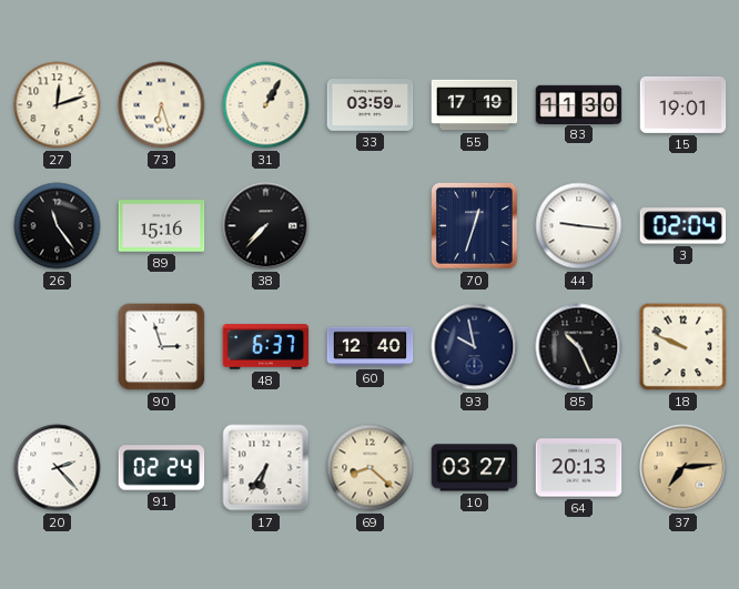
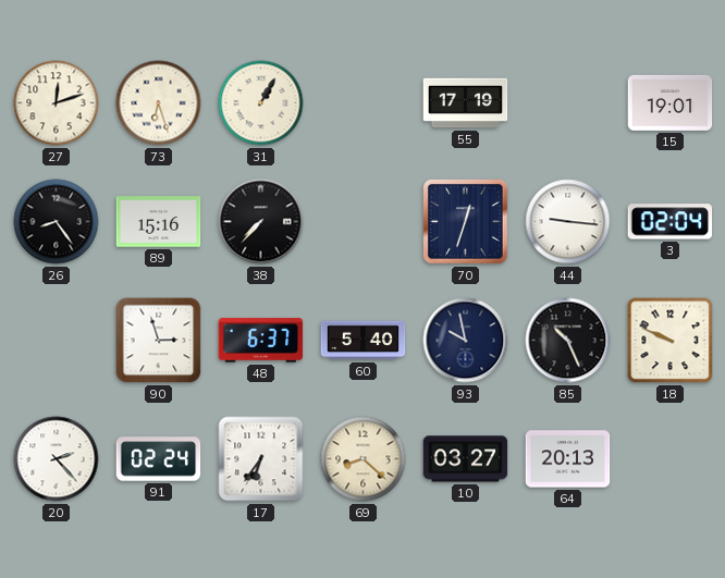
33: 03:59 -> none
83: 11:30 -> none
26: 11:24 -> 8:24
60: 12:40 -> 5:40
37: 7:14 -> none
